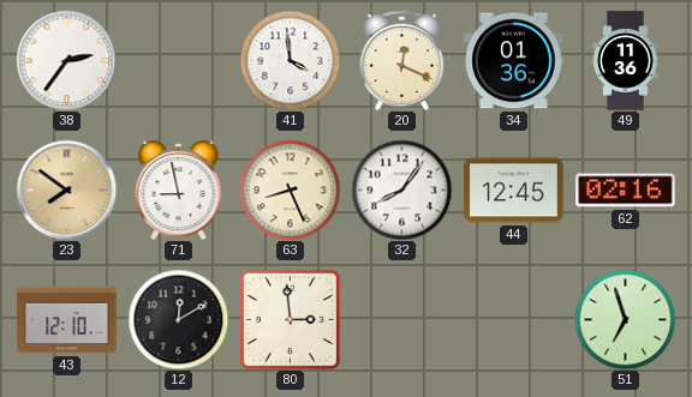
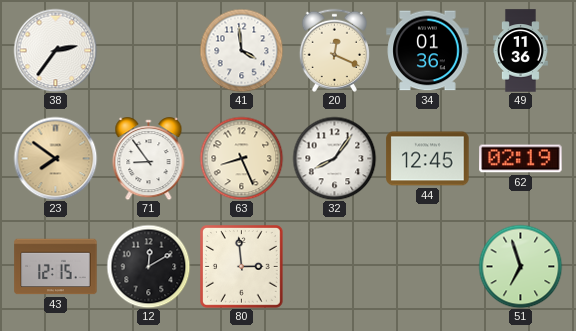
71: 8:58 -> 8:54
62: 02:16 -> 02:19
43: 12:10 -> 12:15
